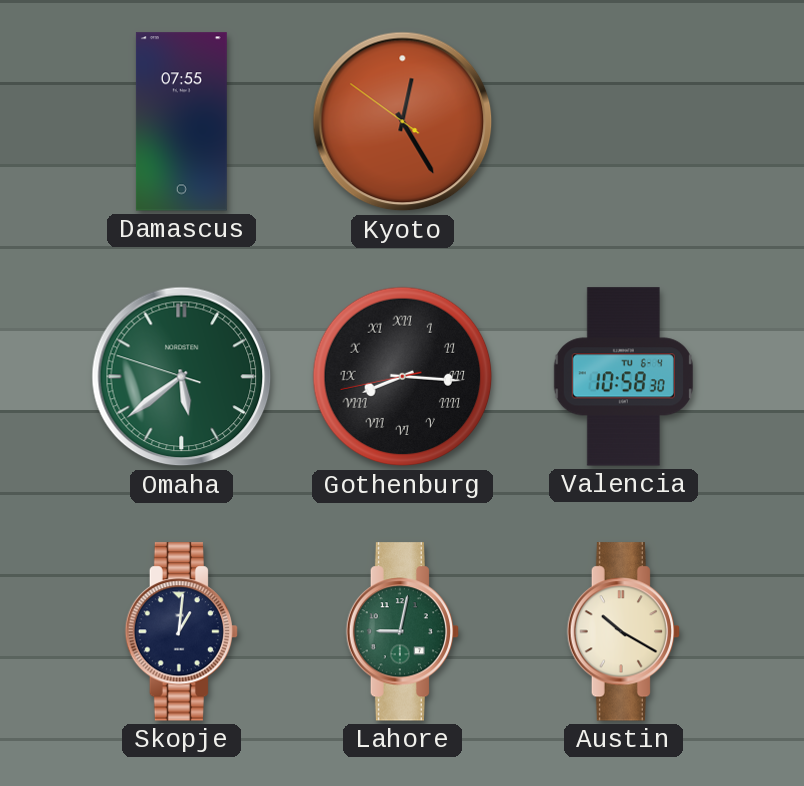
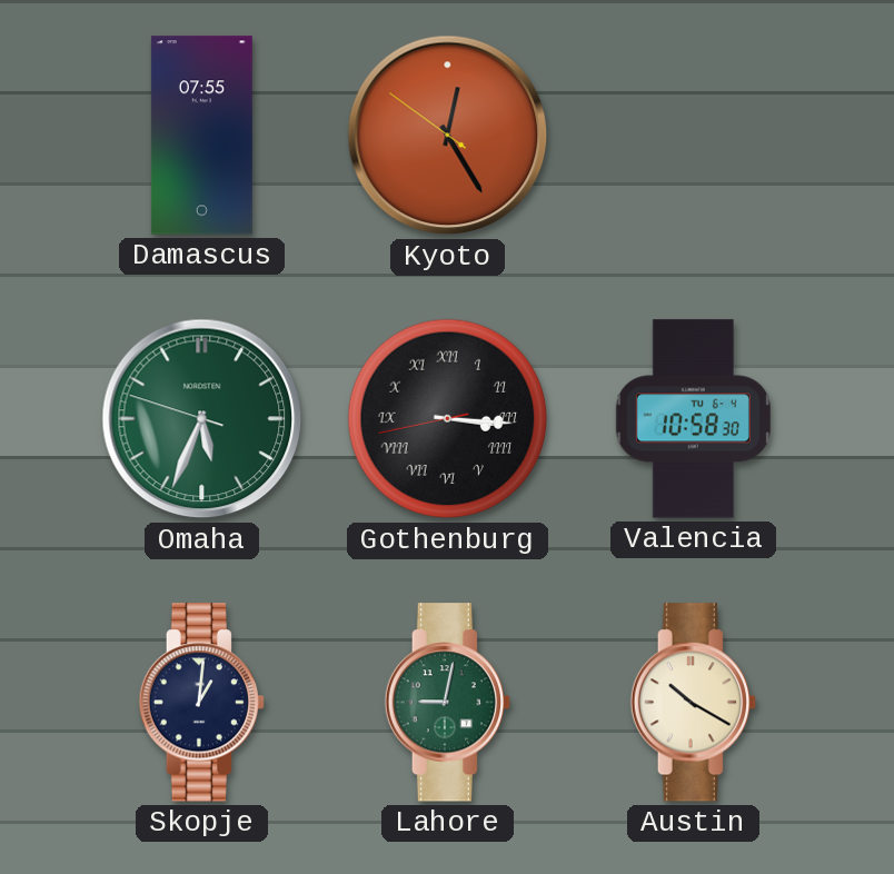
Omaha: 5:38 -> 5:33
Gothenburg: 8:15 -> 3:15
